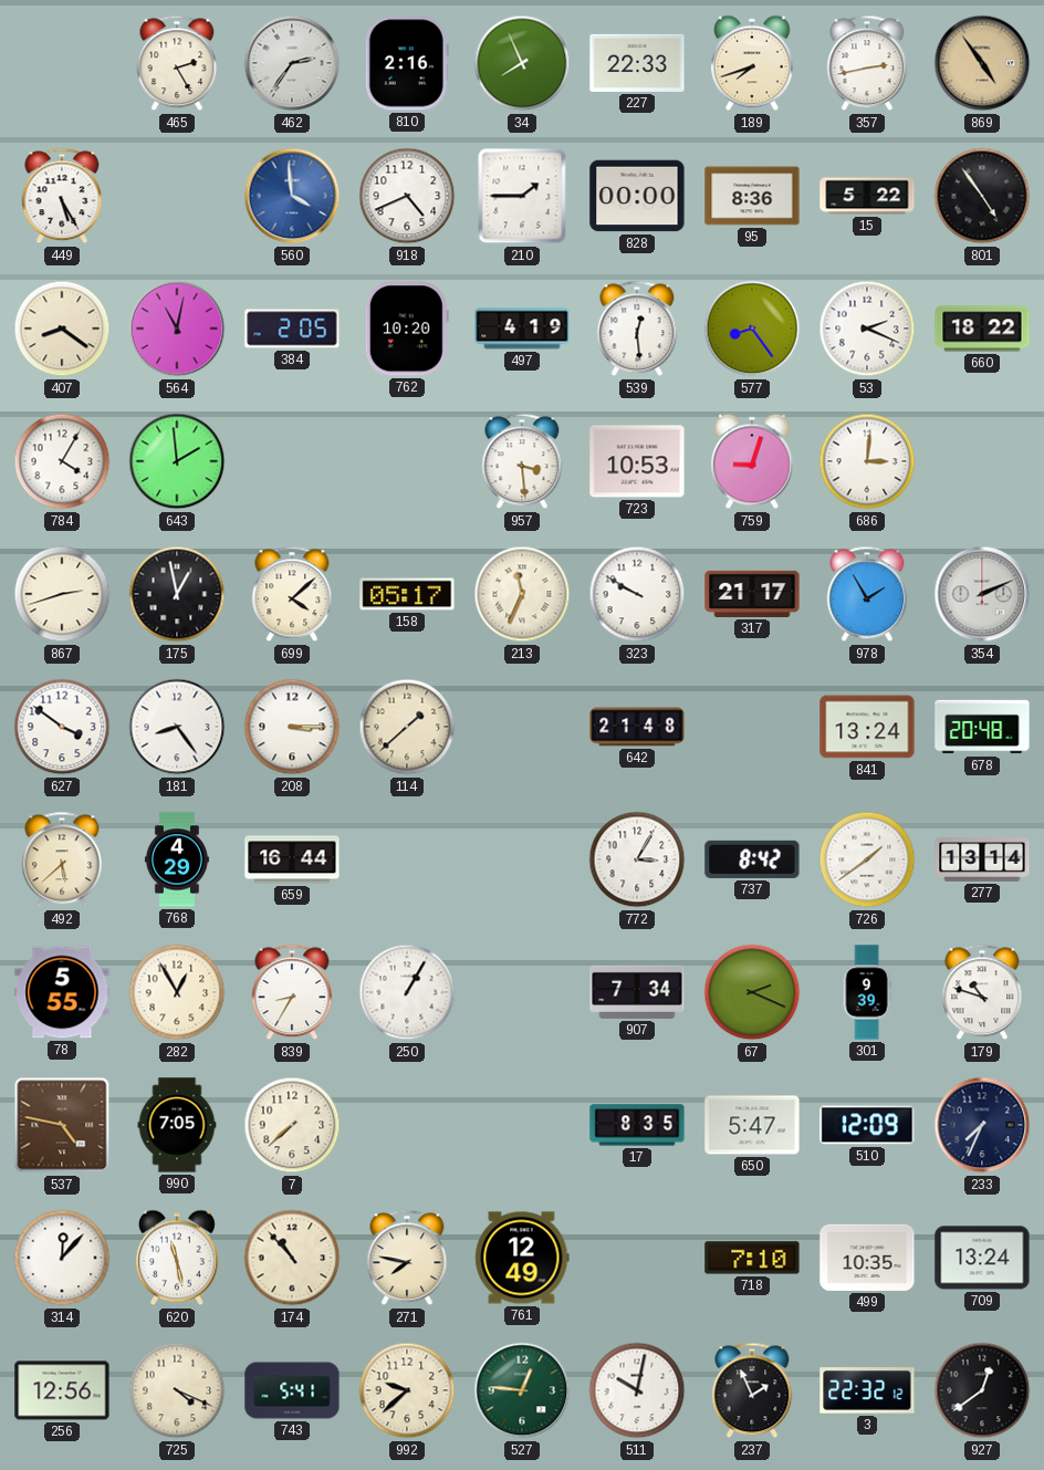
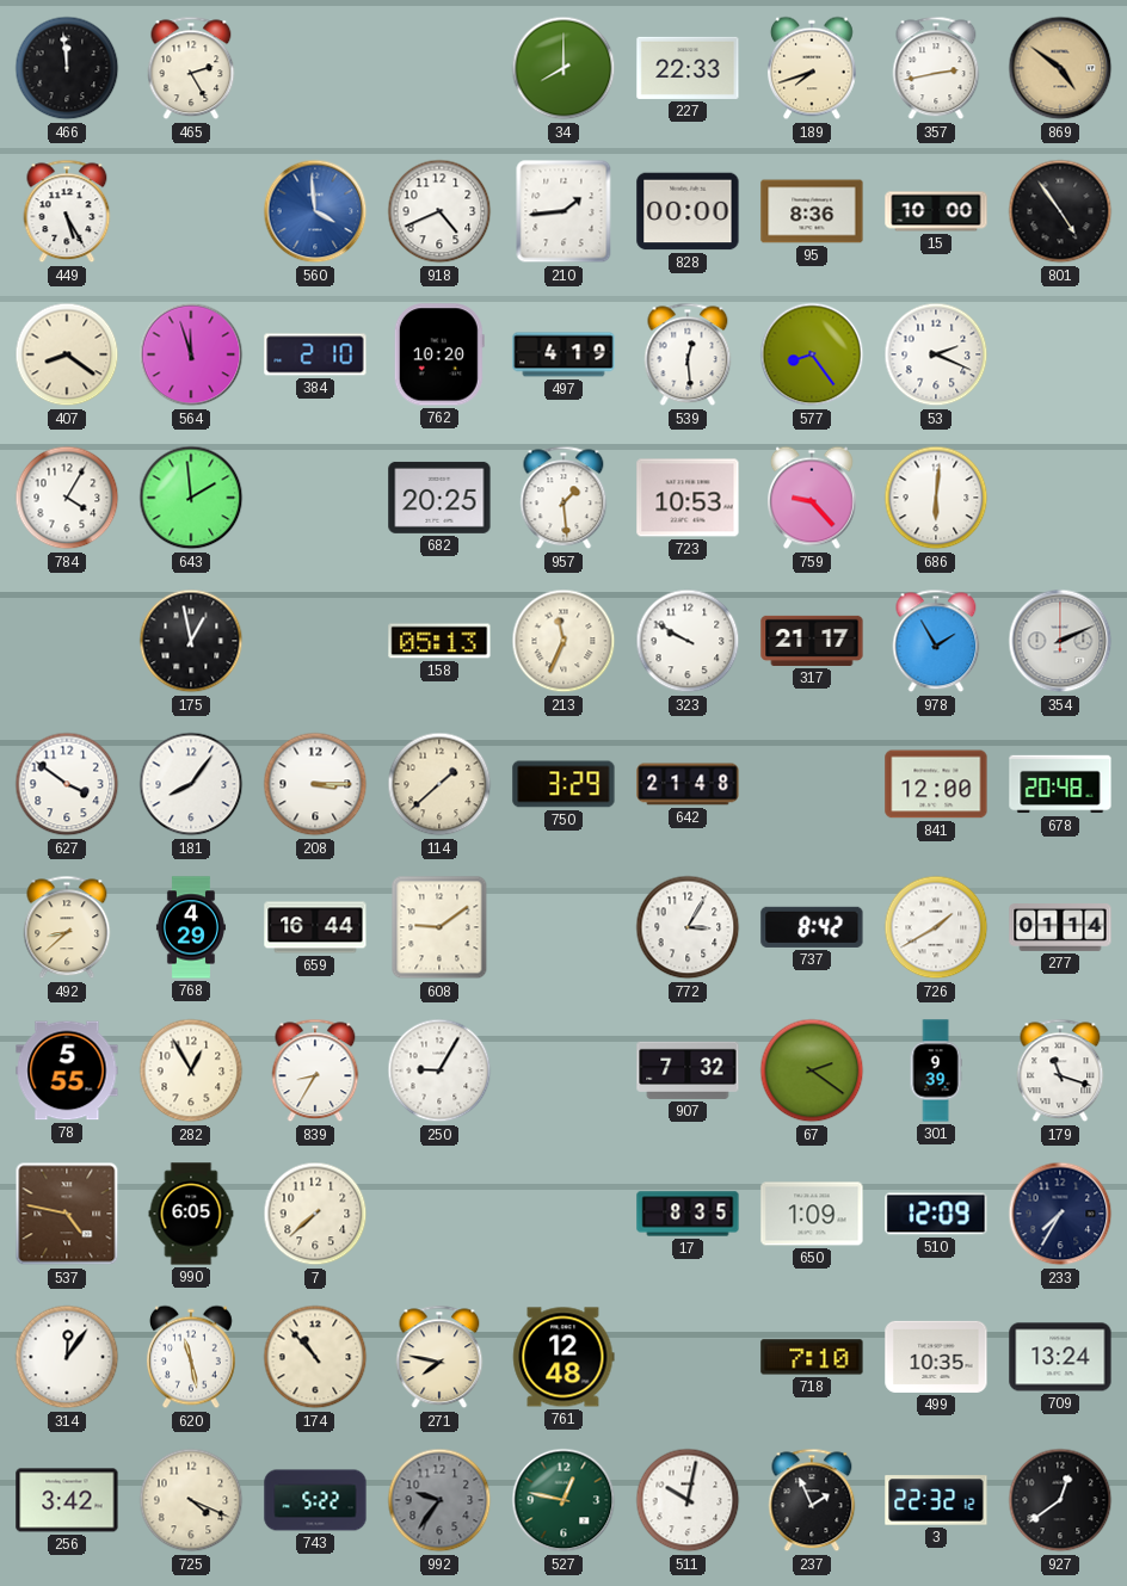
466: none -> 11:59
462: 2:36 -> none
810: 2:16 -> none
34: 7:56 -> 8:00
869: 4:54 -> 4:51
210: 1:45 -> 1:44
15: 5:22 -> 10:00
564: 11:02 -> 11:57
384: 2:05 -> 2:10
660: 18:22 -> none
682: none -> 20:25
957: 3:29 -> 1:29
759: 9:03 -> 9:23
686: 3:01 -> 6:01
867: 2:42 -> none
699: 4:08 -> none
158: 05:17 -> 05:13
181: 8:24 -> 8:06
750: none -> 3:29
841: 13:24 -> 12:00
492: 5:38 -> 8:38
608: none -> 9:09
726: 1:39 -> 1:40
277: 13:14 -> 01:14
250: 1:05 -> 9:05
907: 7:34 -> 7:32
67: 2:19 -> 2:21
179: 10:48 -> 11:18
990: 7:05 -> 6:05
650: 5:47 -> 1:09
233: 7:34 -> 7:35
314: 12:07 -> 12:06
761: 12:49 -> 12:48
256: 12:56 -> 3:42
743: 5:41 -> 5:22
992: 9:38 -> 9:36
992 dial: cream -> grey
527: 12:46 -> 12:47
